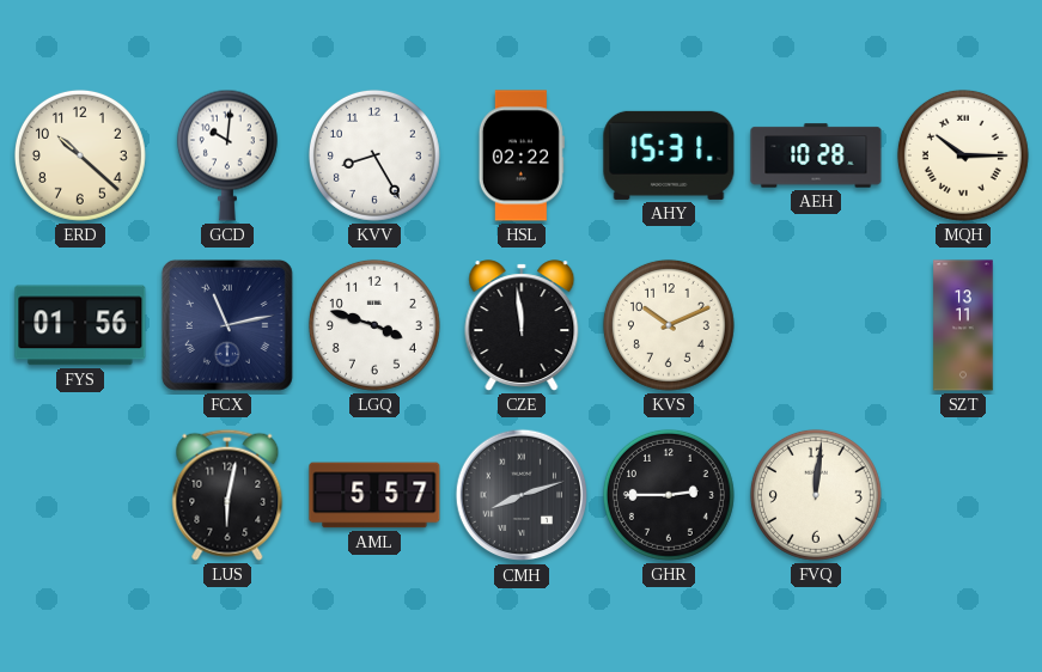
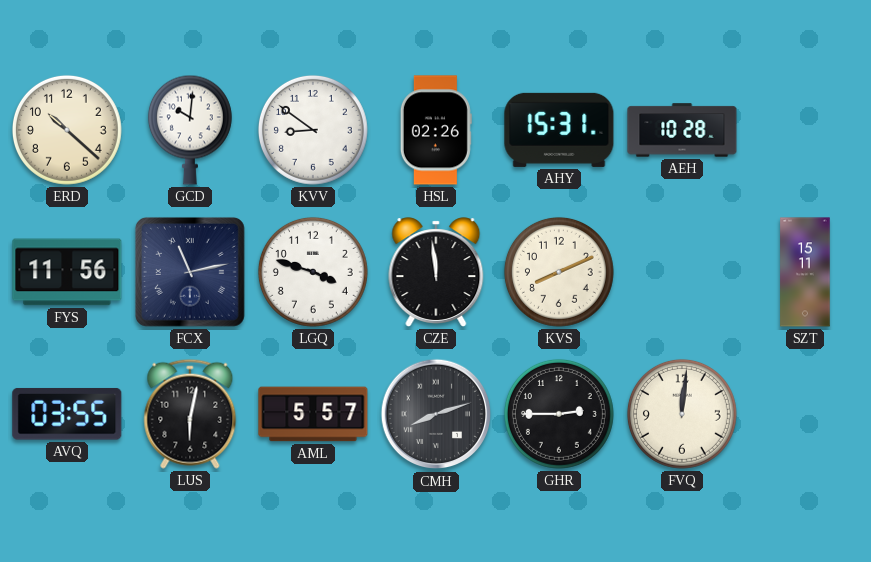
KVV: 8:25 -> 8:51
HSL: 02:22 -> 02:26
MQH: 10:15 -> none
FYS: 01:56 -> 11:56
KVS: 10:11 -> 8:11
SZT: 13:11 -> 15:11
AVQ: none -> 03:55
